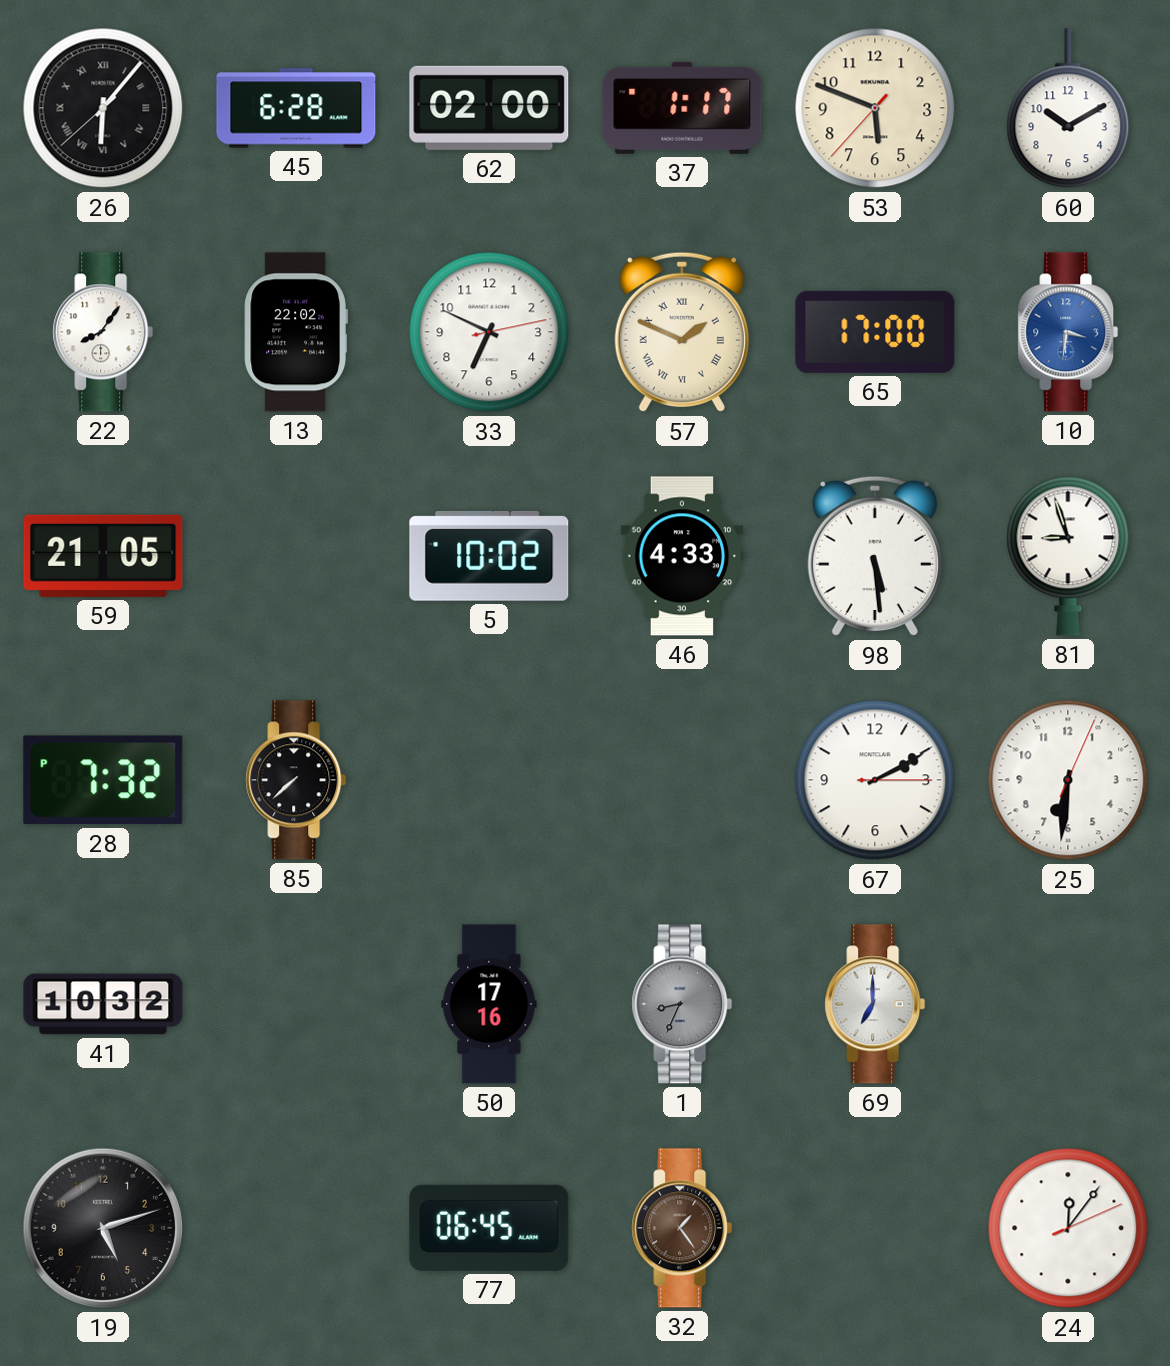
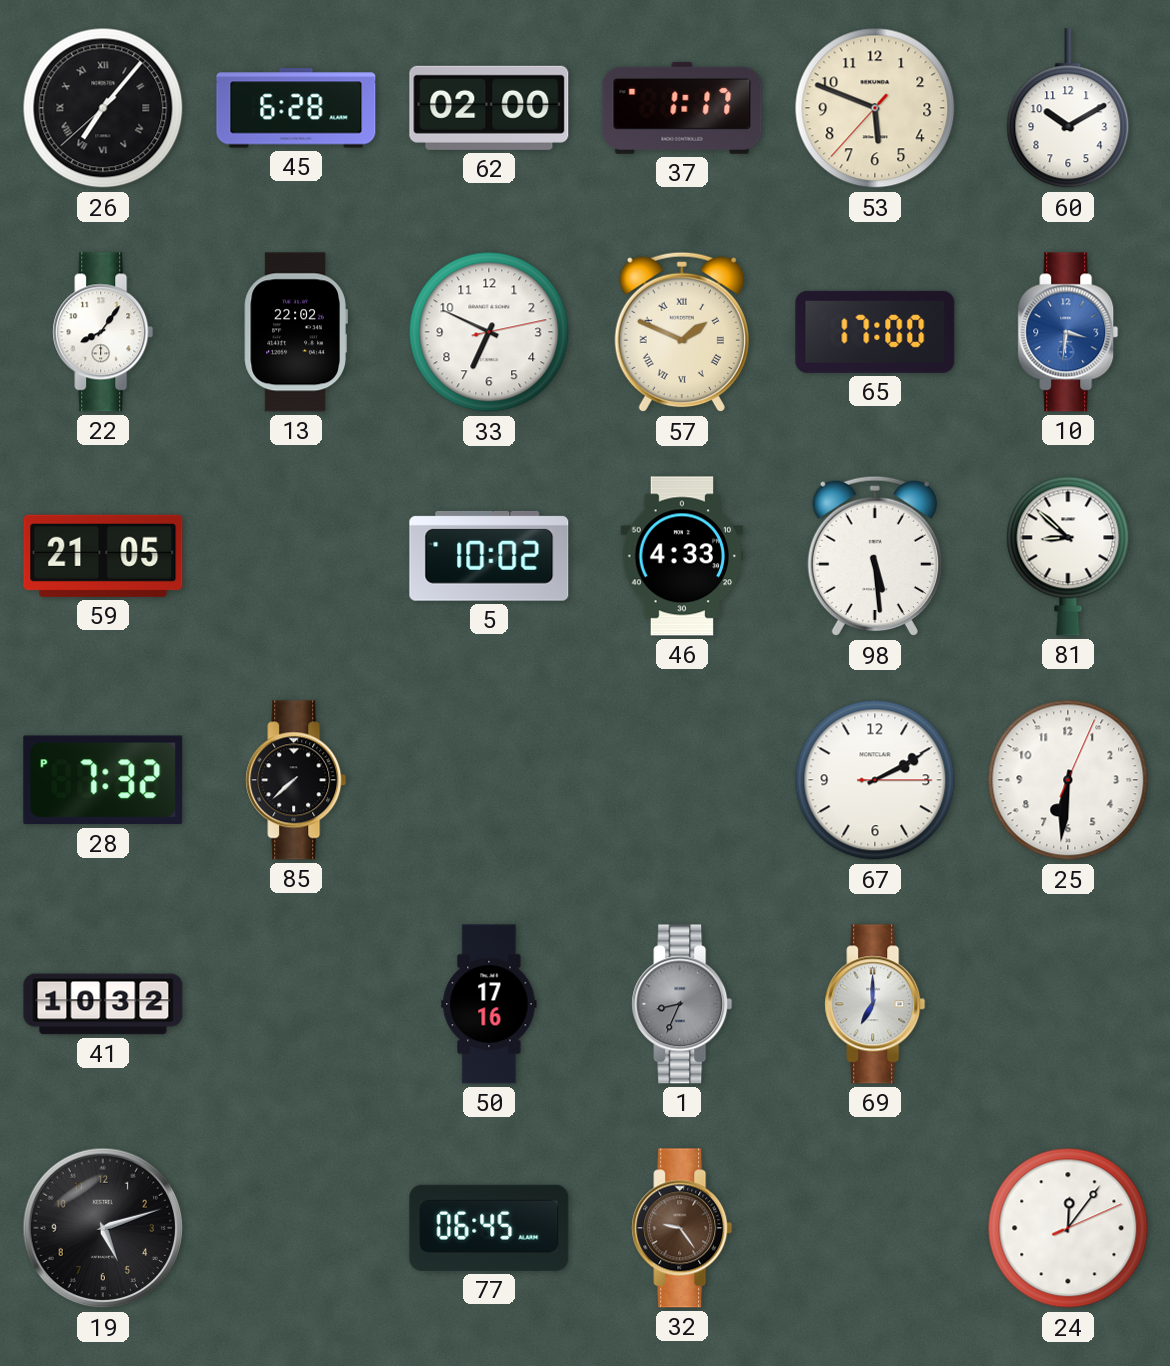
26: 6:06 -> 7:06
81: 8:57 -> 8:52
32: 1:24 -> 9:24
